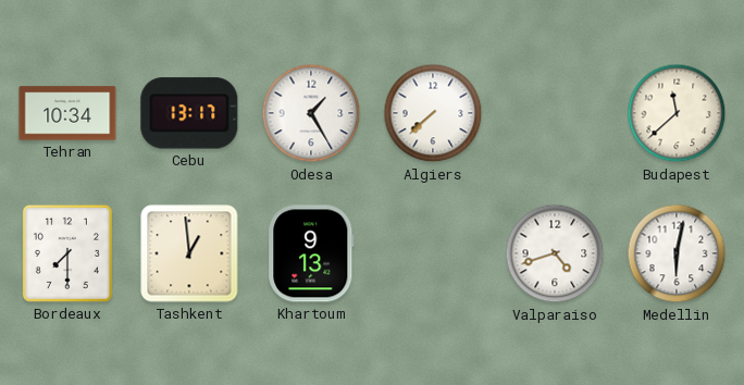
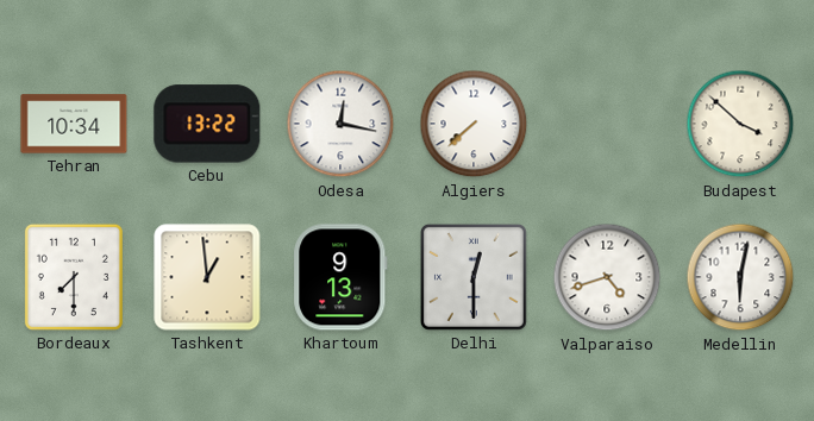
Cebu: 13:17 -> 13:22
Odesa: 1:25 -> 12:17
Budapest: 11:38 -> 3:52
Delhi: none -> 12:30
